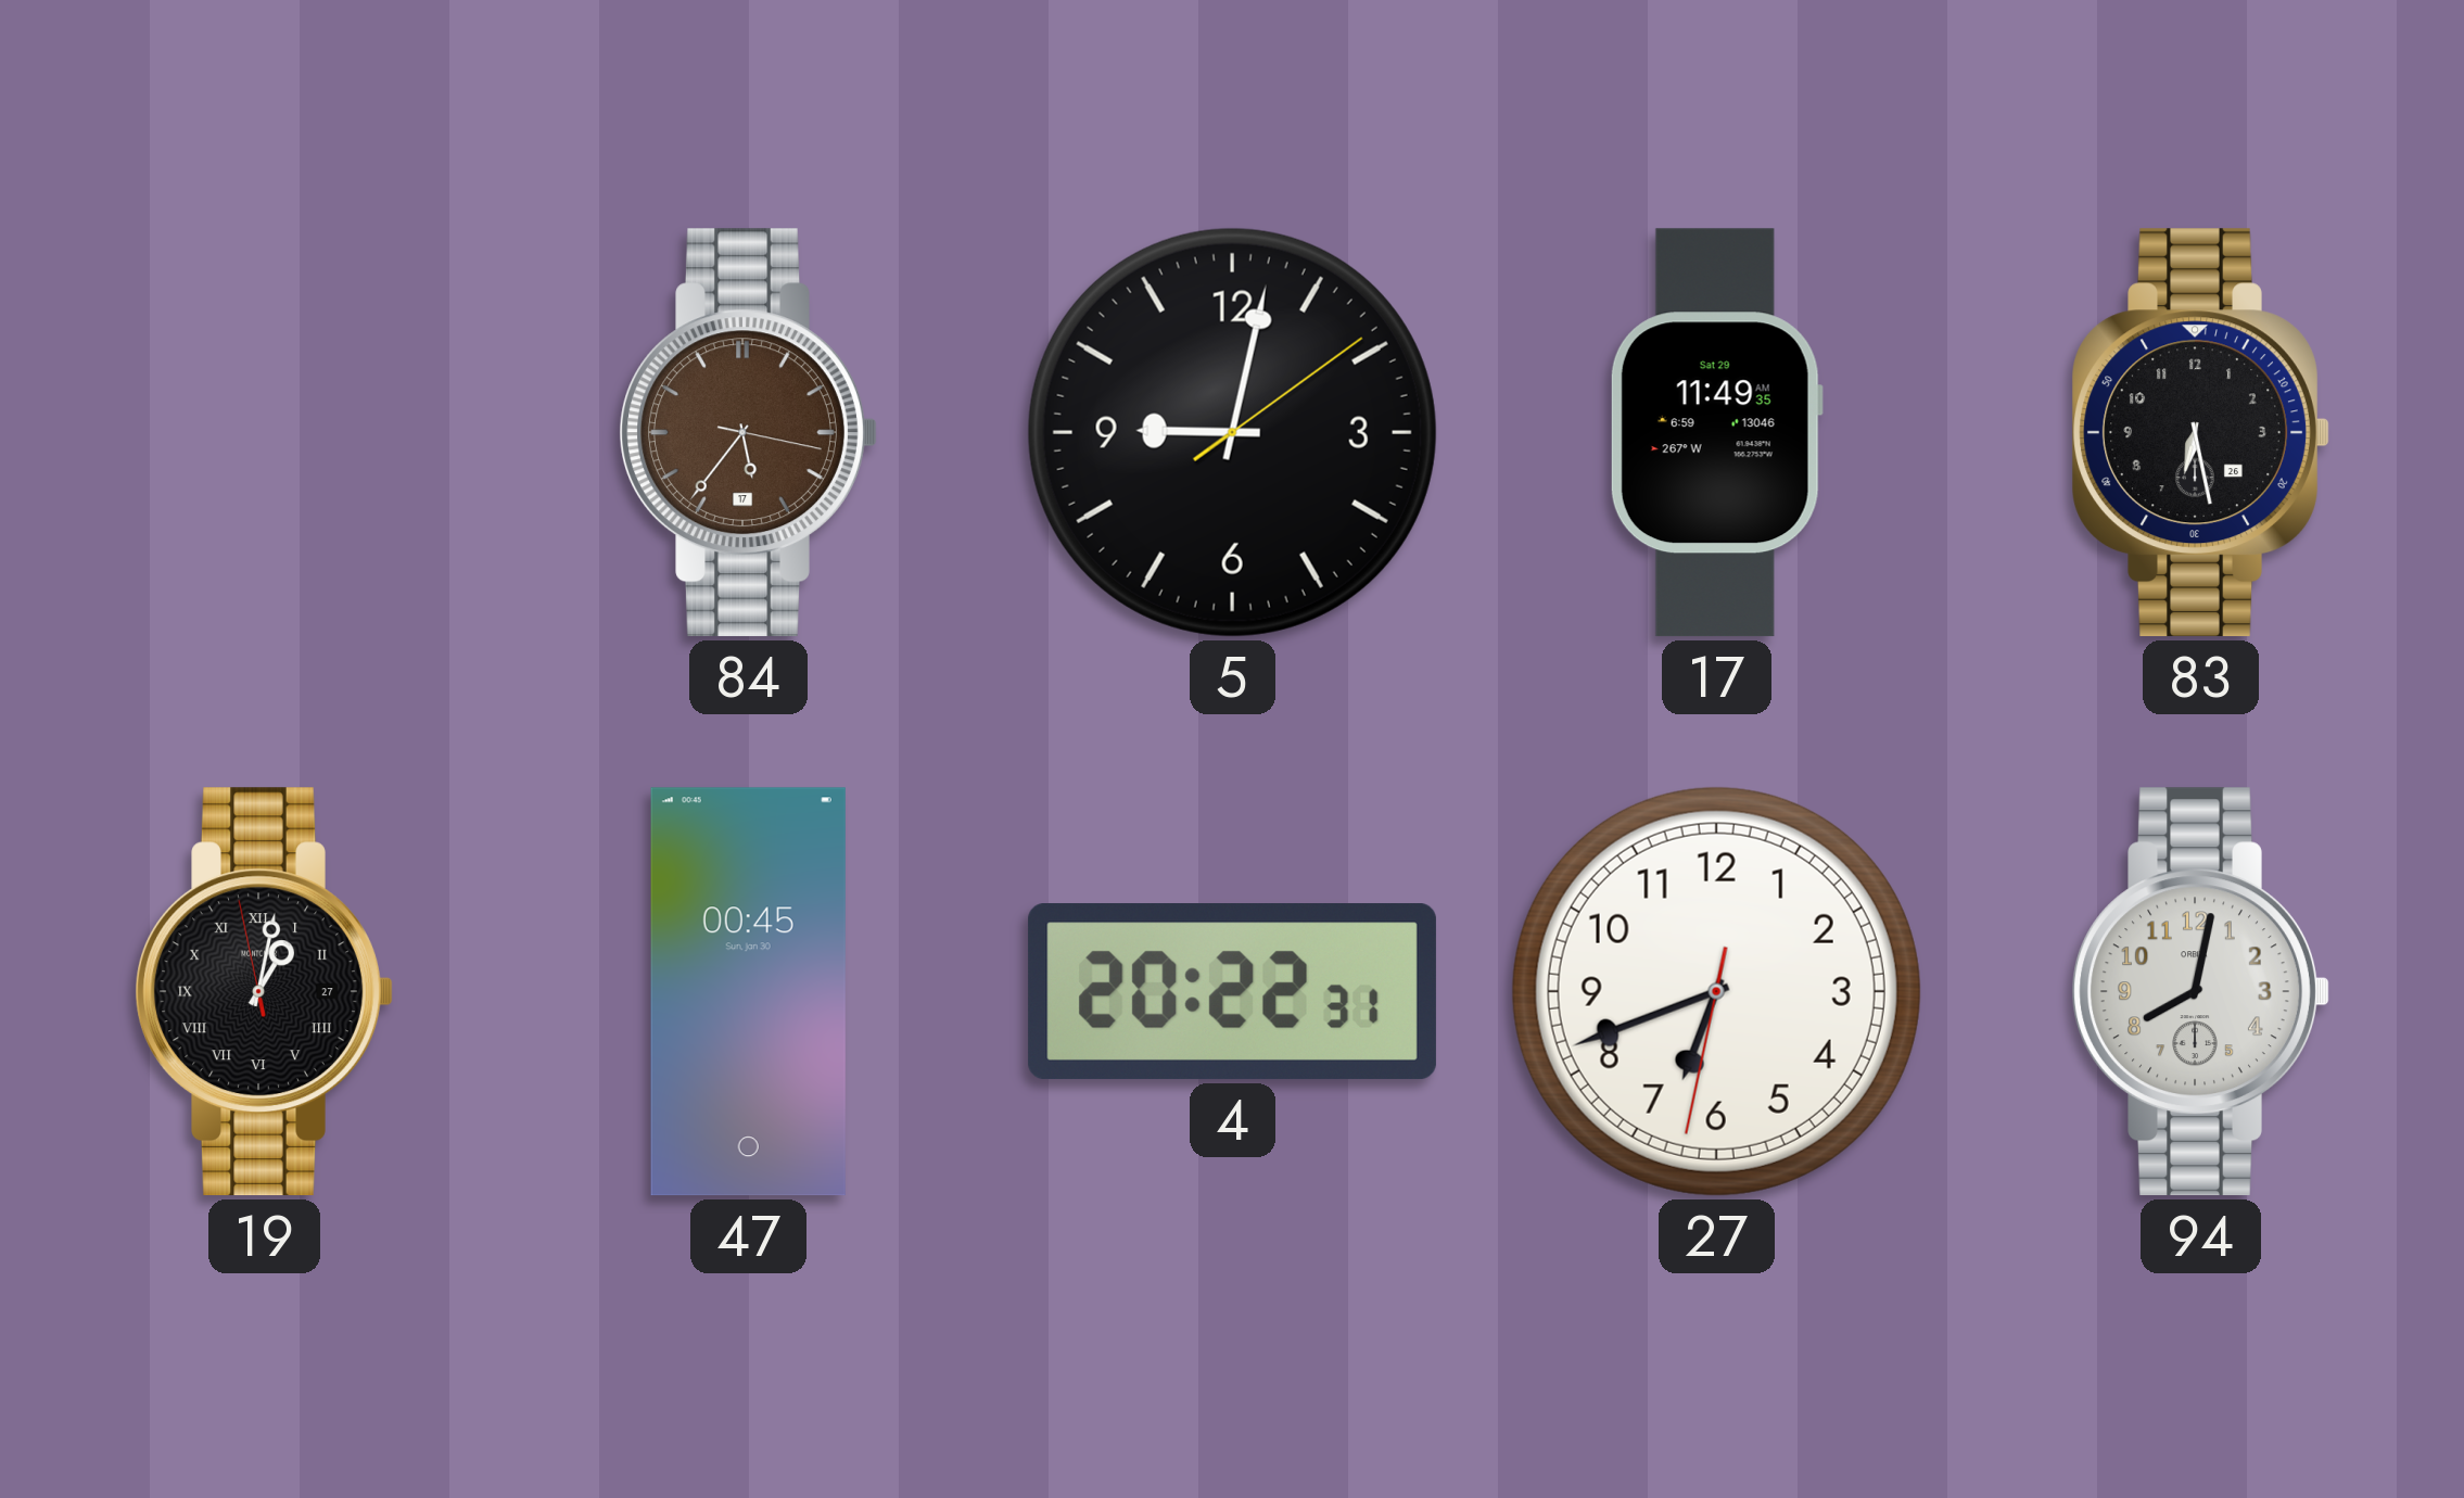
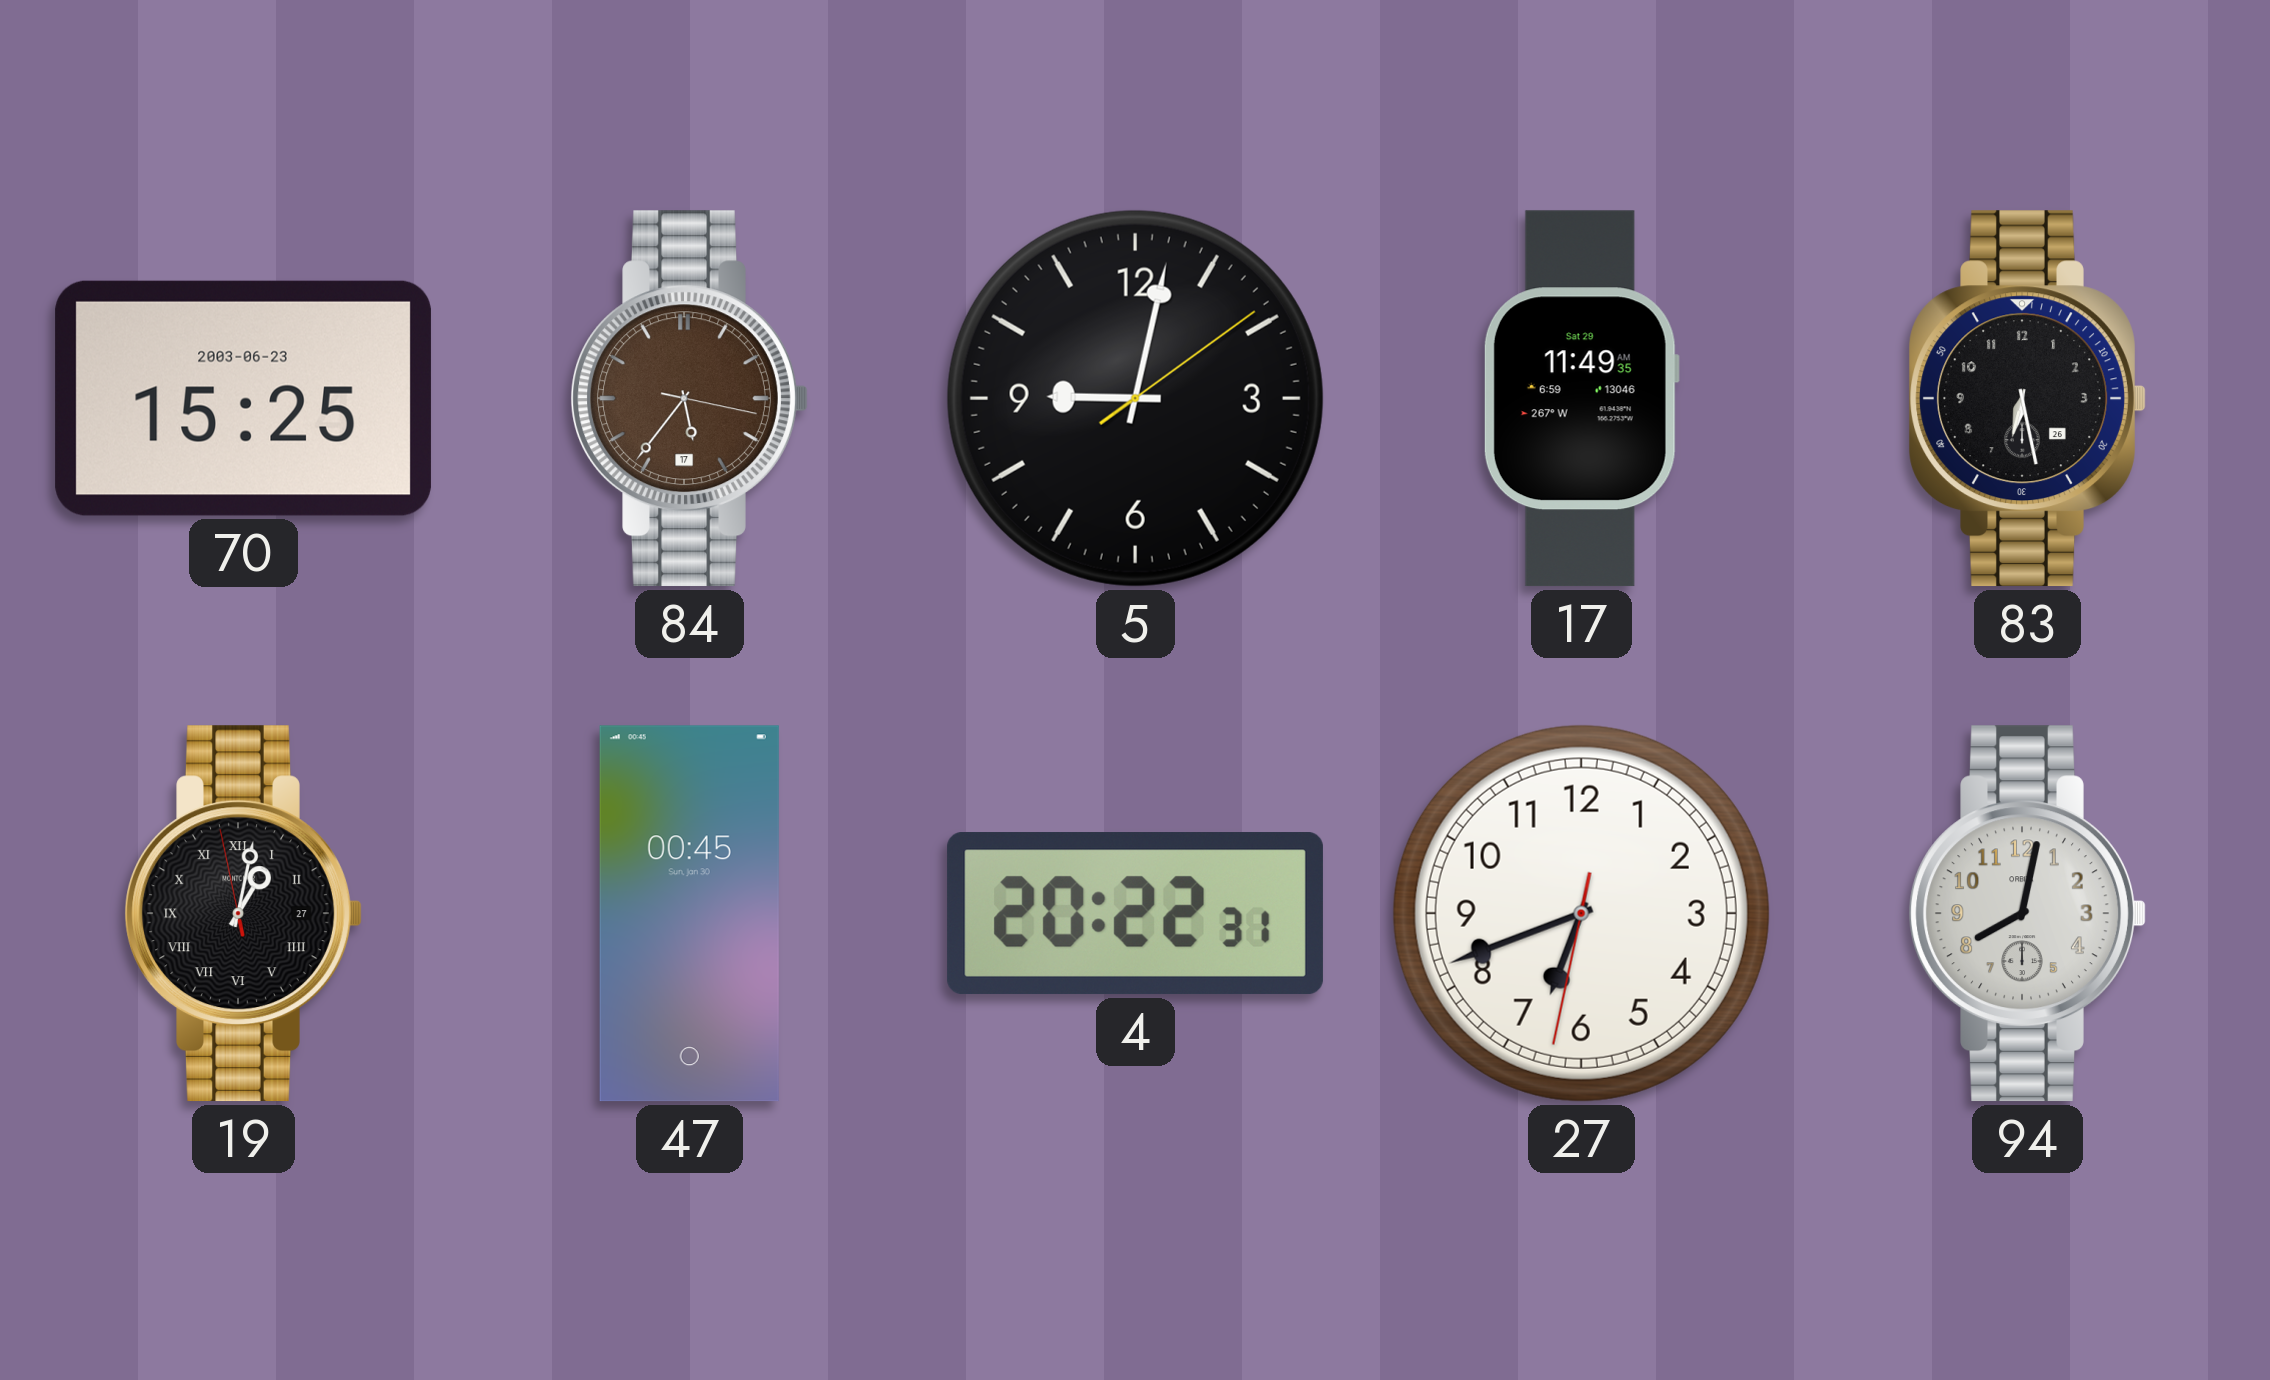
70: none -> 15:25
